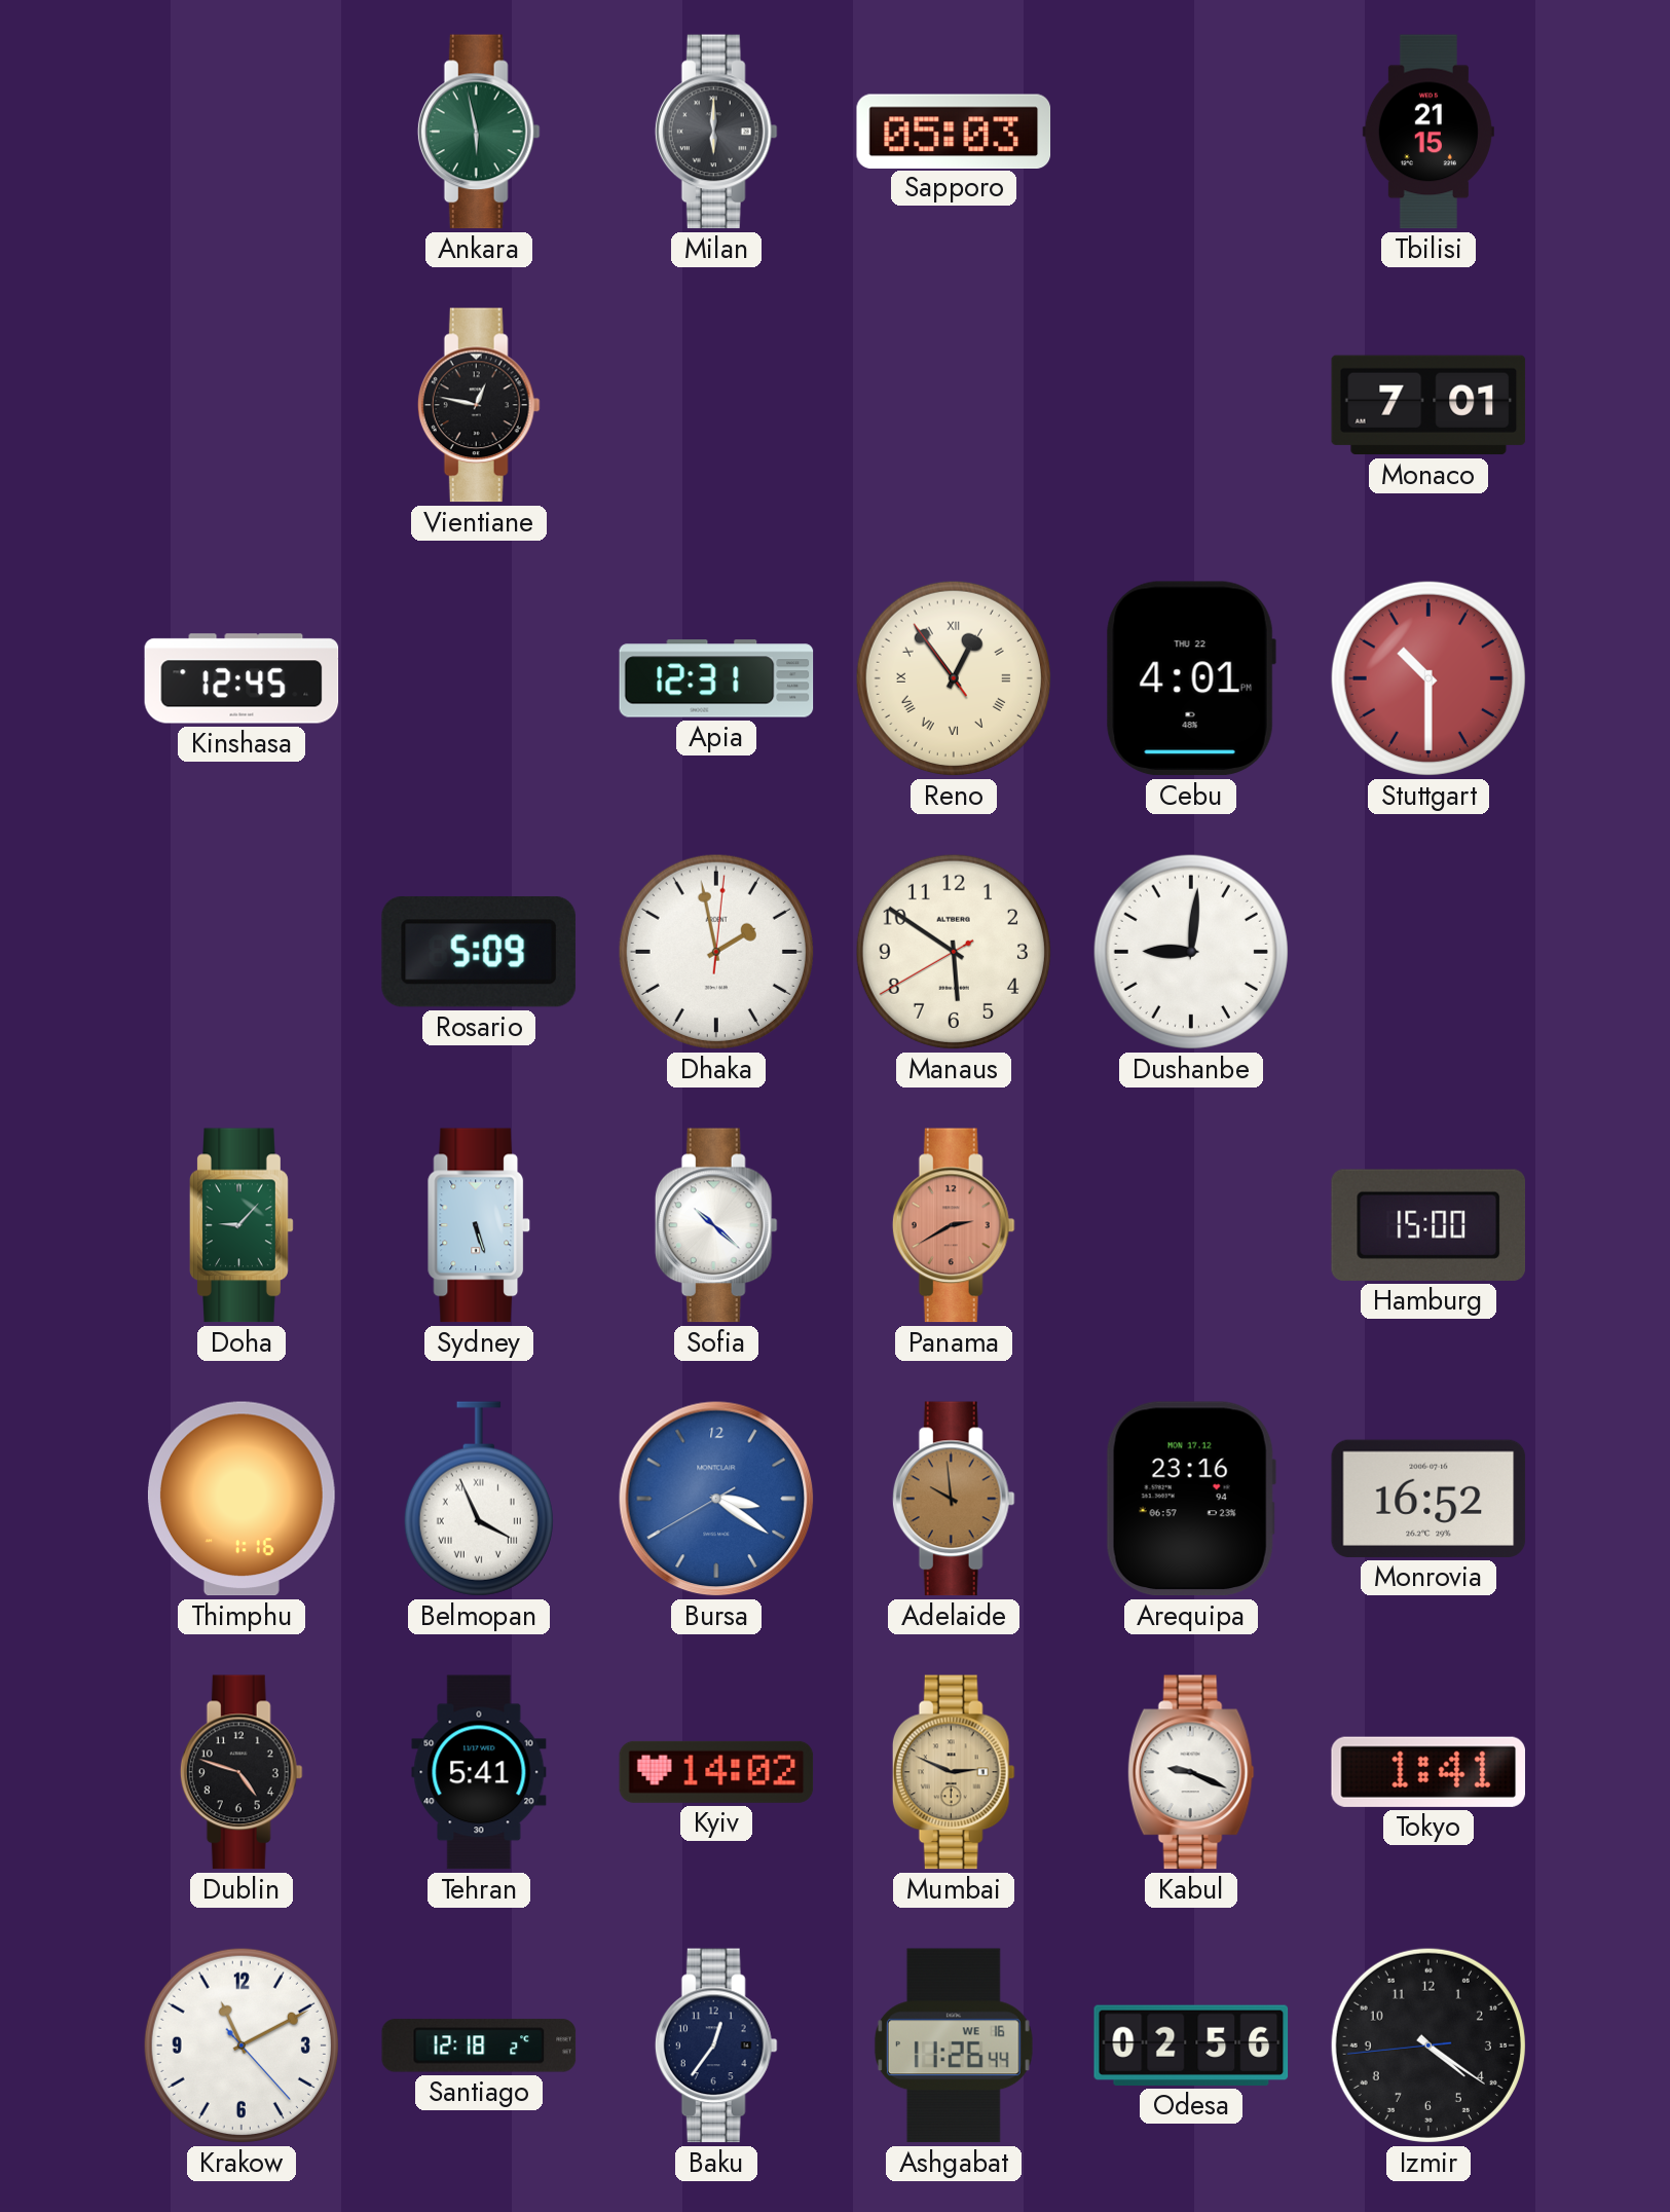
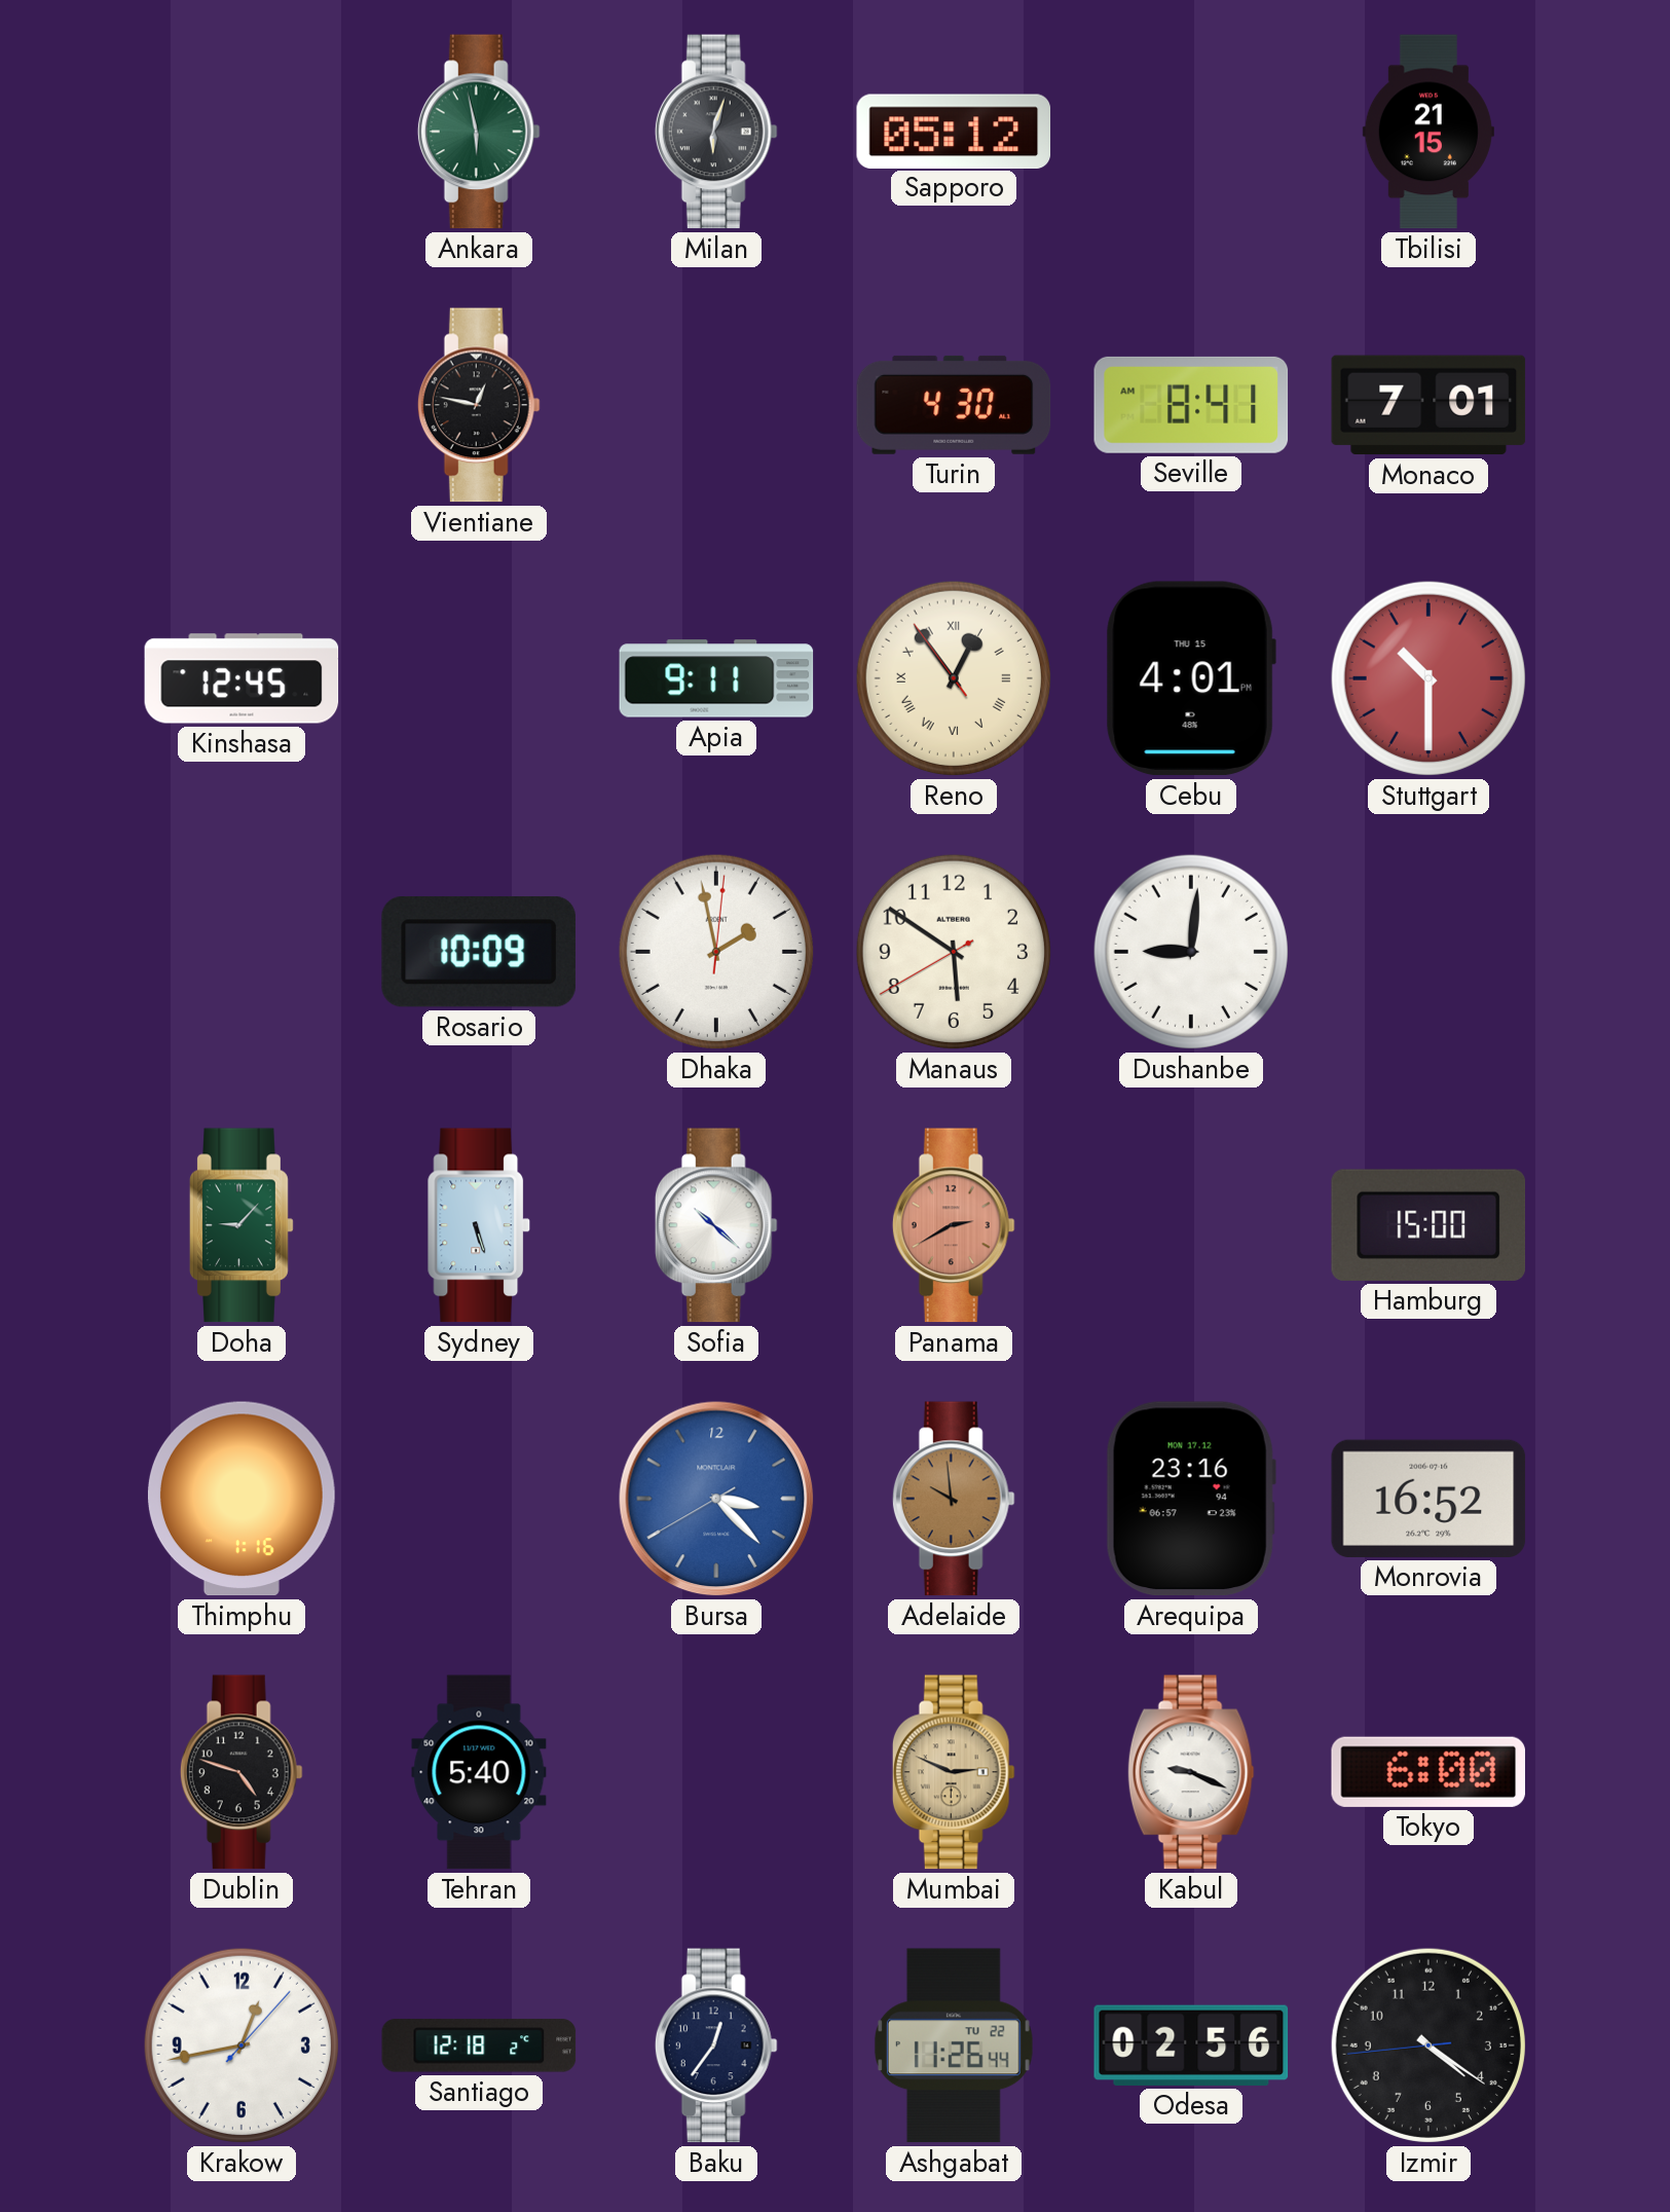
Milan: 6:00 -> 6:03
Sapporo: 05:03 -> 05:12
Turin: none -> 4:30
Seville: none -> 8:41
Apia: 12:31 -> 9:11
Cebu date: THU 22 -> THU 15
Rosario: 5:09 -> 10:09
Belmopan: 3:56 -> none
Bursa: 3:20 -> 3:22
Tehran: 5:41 -> 5:40
Kyiv: 14:02 -> none
Tokyo: 1:41 -> 6:00
Krakow: 11:10 -> 12:43
Ashgabat date: WE 16 -> TU 22
